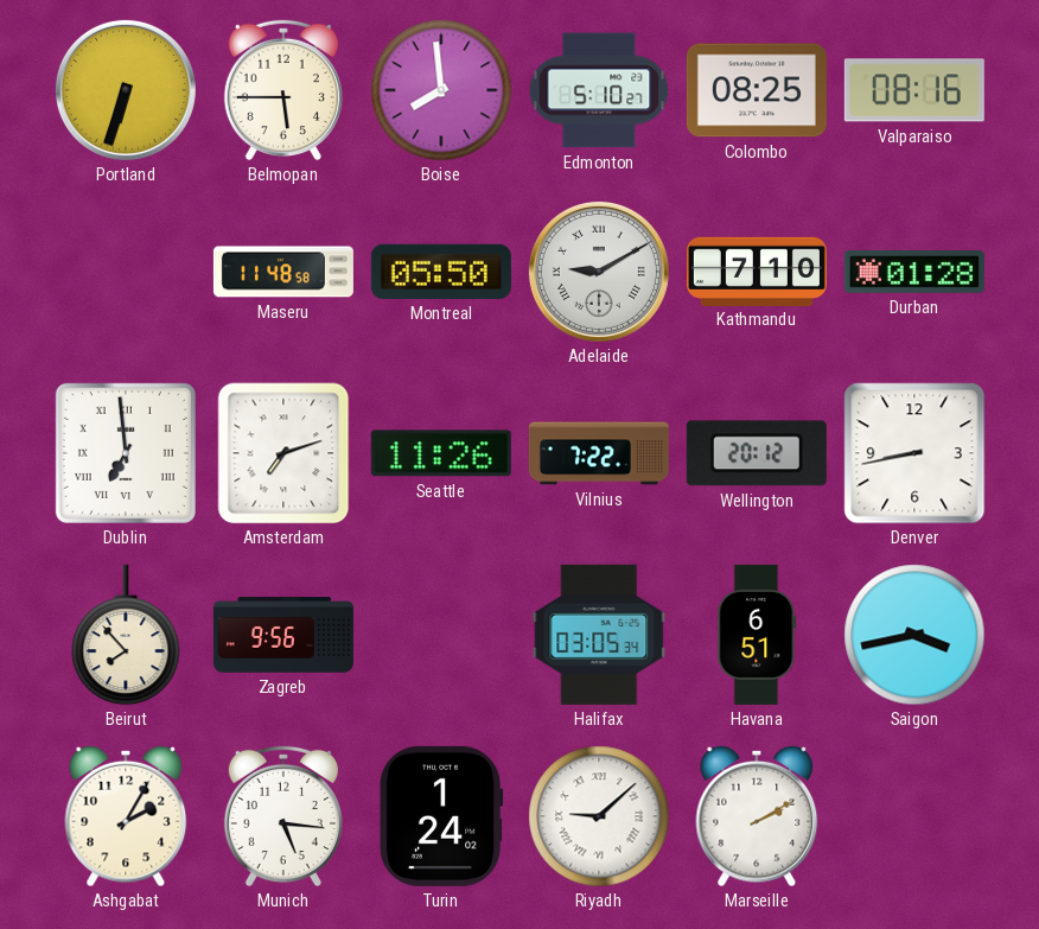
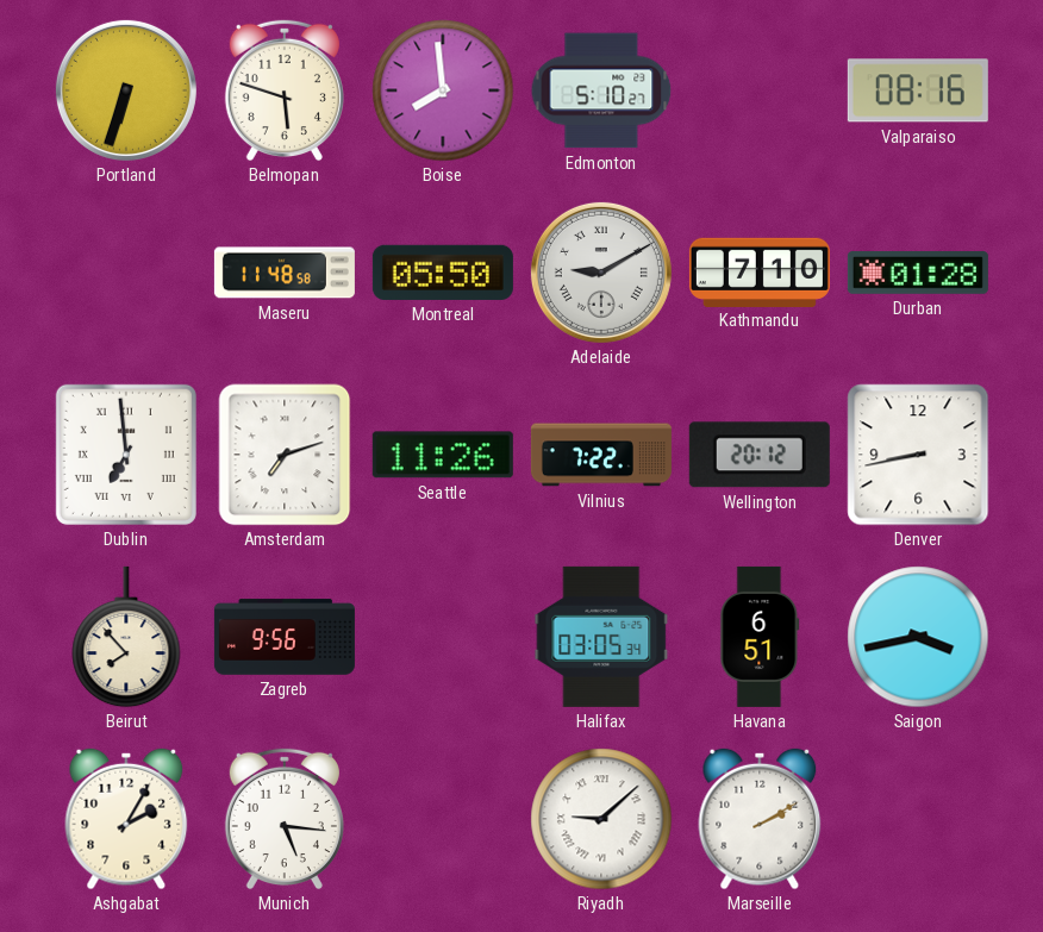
Belmopan: 5:45 -> 5:48
Colombo: 08:25 -> none
Turin: 1:24 -> none
